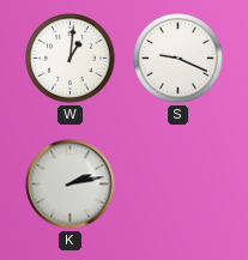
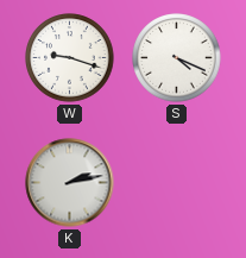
W: 1:01 -> 9:18
S: 9:19 -> 4:19
